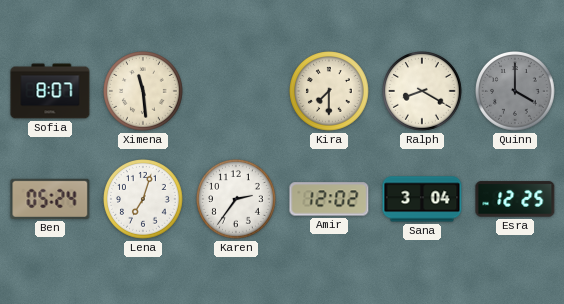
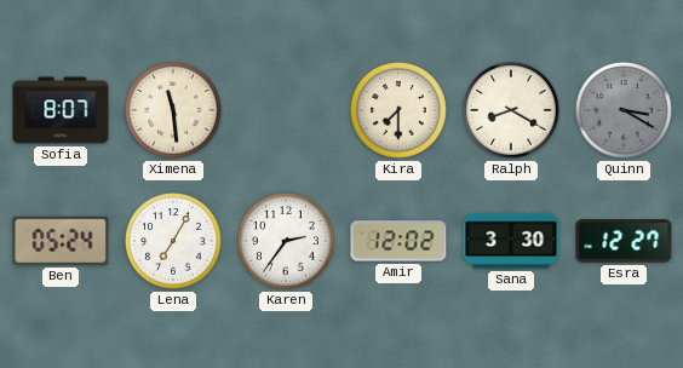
Quinn: 4:00 -> 3:20
Lena: 7:03 -> 7:05
Sana: 3:04 -> 3:30
Esra: 12:25 -> 12:27
